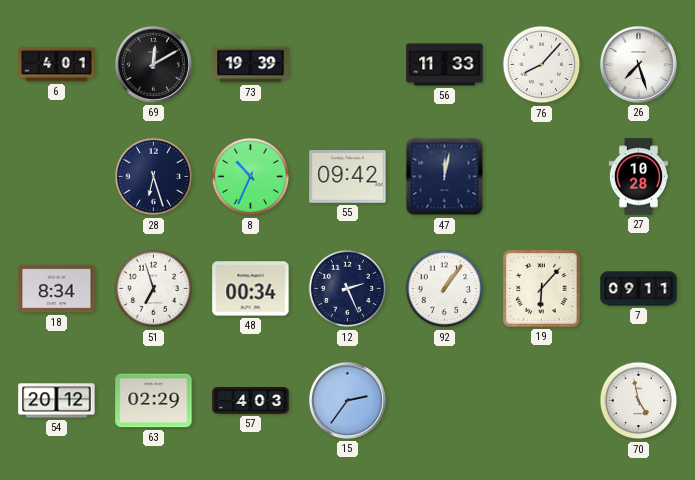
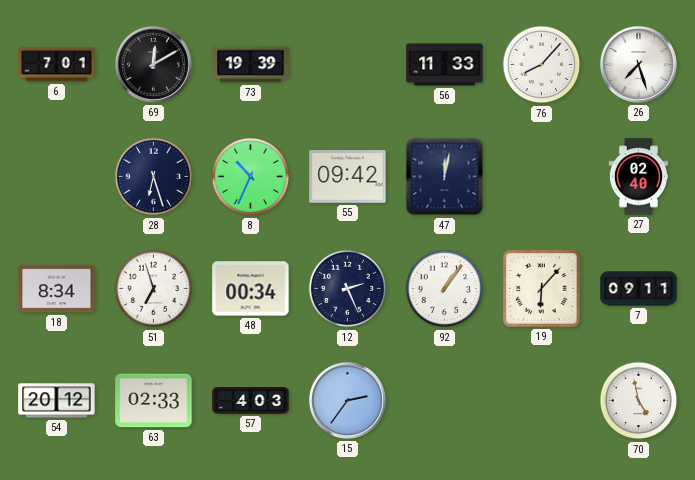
6: 4:01 -> 7:01
27: 10:28 -> 02:40
63: 02:29 -> 02:33
